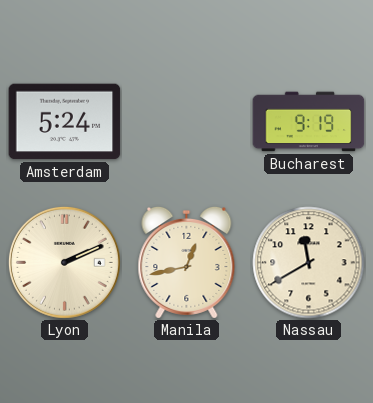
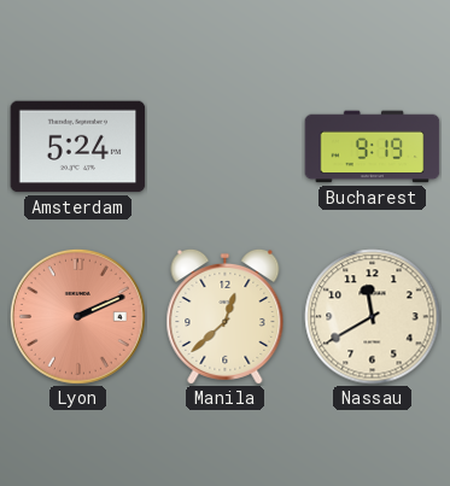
Lyon dial: cream -> salmon
Manila: 12:43 -> 12:38
